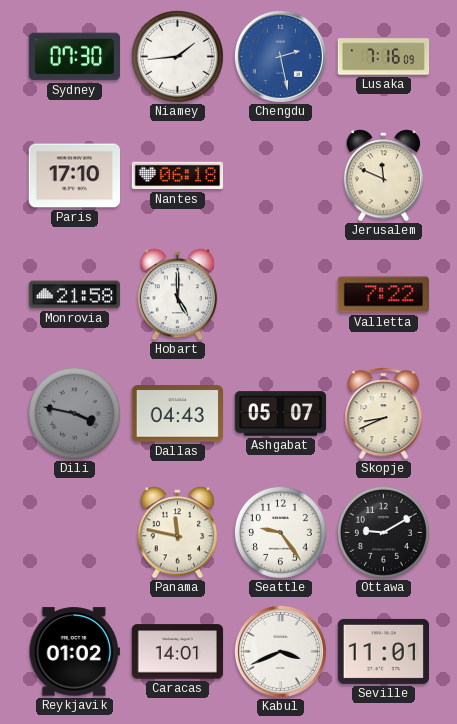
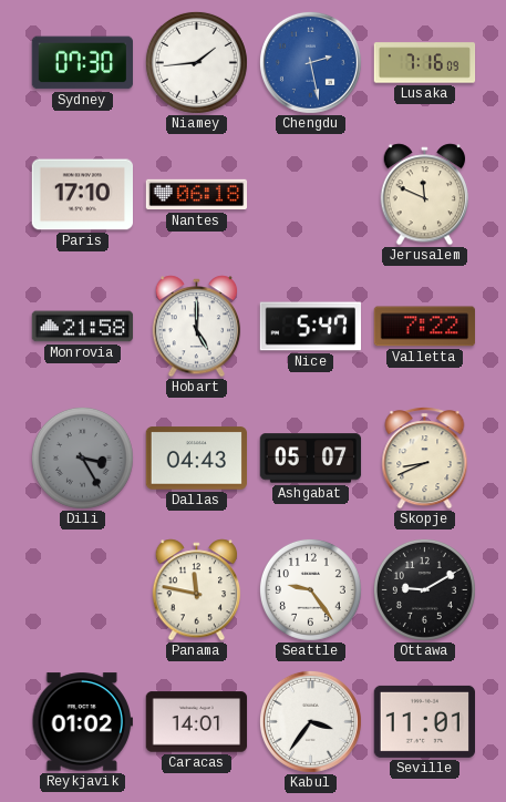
Nice: none -> 5:47
Dili: 3:47 -> 3:25
Kabul: 3:41 -> 3:36
